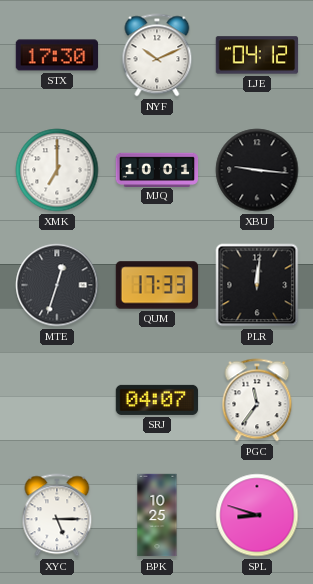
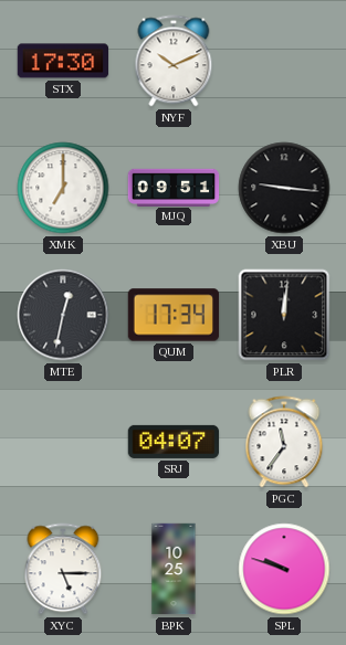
LJE: 04:12 -> none
MJQ: 10:01 -> 09:51
MTE: 12:33 -> 12:32
QUM: 17:33 -> 17:34
SPL: 8:48 -> 9:48
